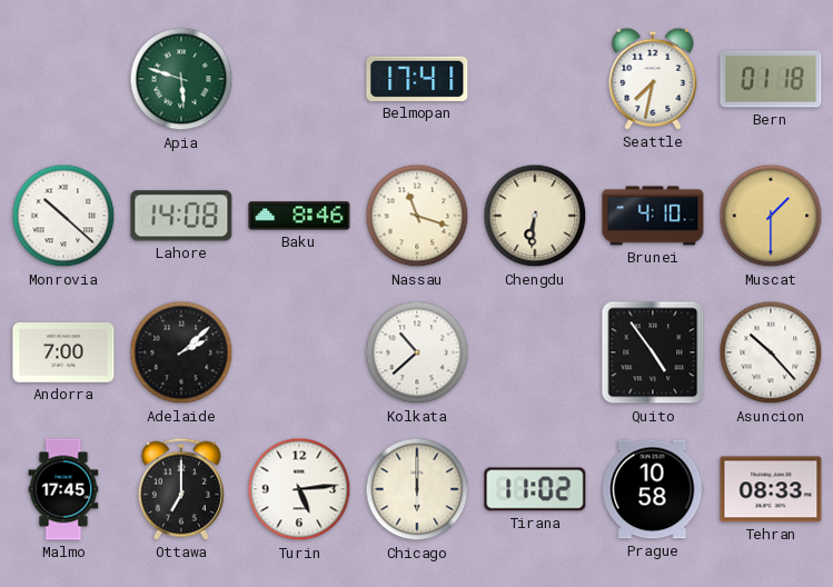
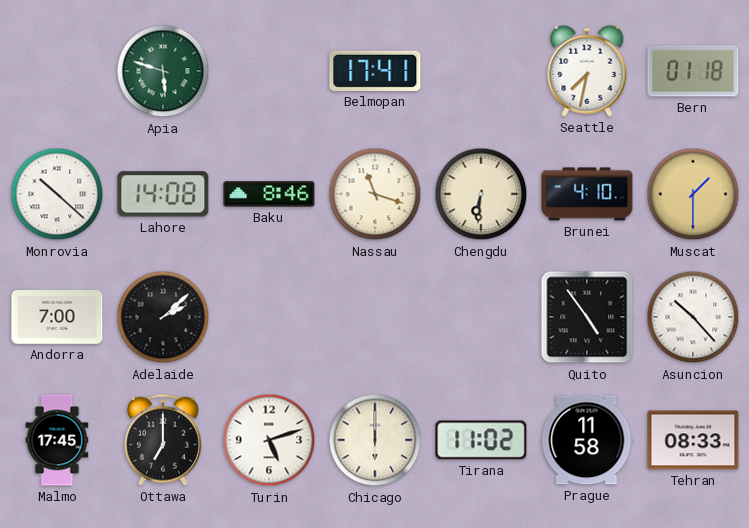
Kolkata: 10:38 -> none
Turin: 5:14 -> 5:12
Prague: 10:58 -> 11:58
